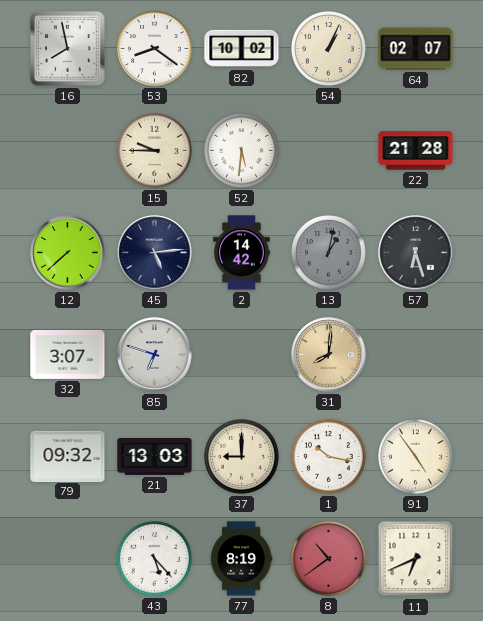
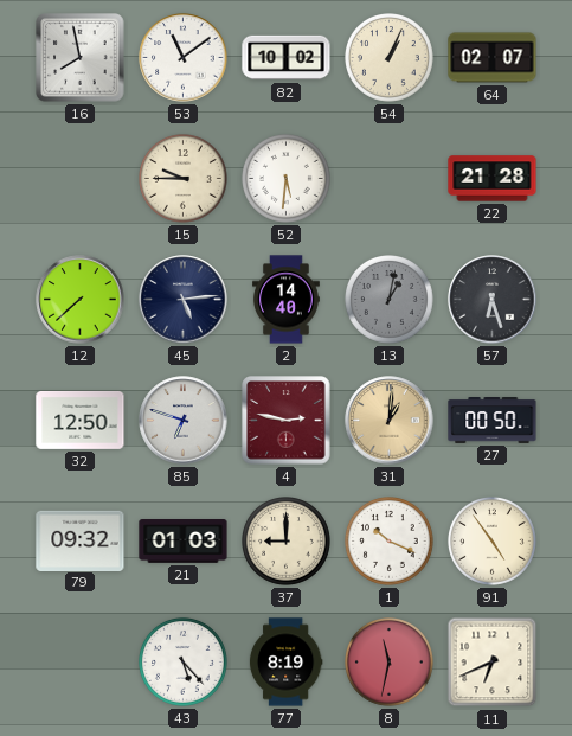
53: 8:21 -> 11:09
2: 14:42 -> 14:40
32: 3:07 -> 12:50
4: none -> 2:47
31: 8:01 -> 1:01
27: none -> 00:50
21: 13:03 -> 01:03
1: 10:17 -> 10:19
8: 10:39 -> 11:32
